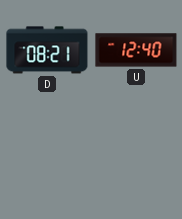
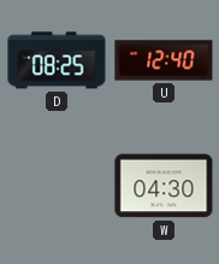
D: 08:21 -> 08:25
W: none -> 04:30
